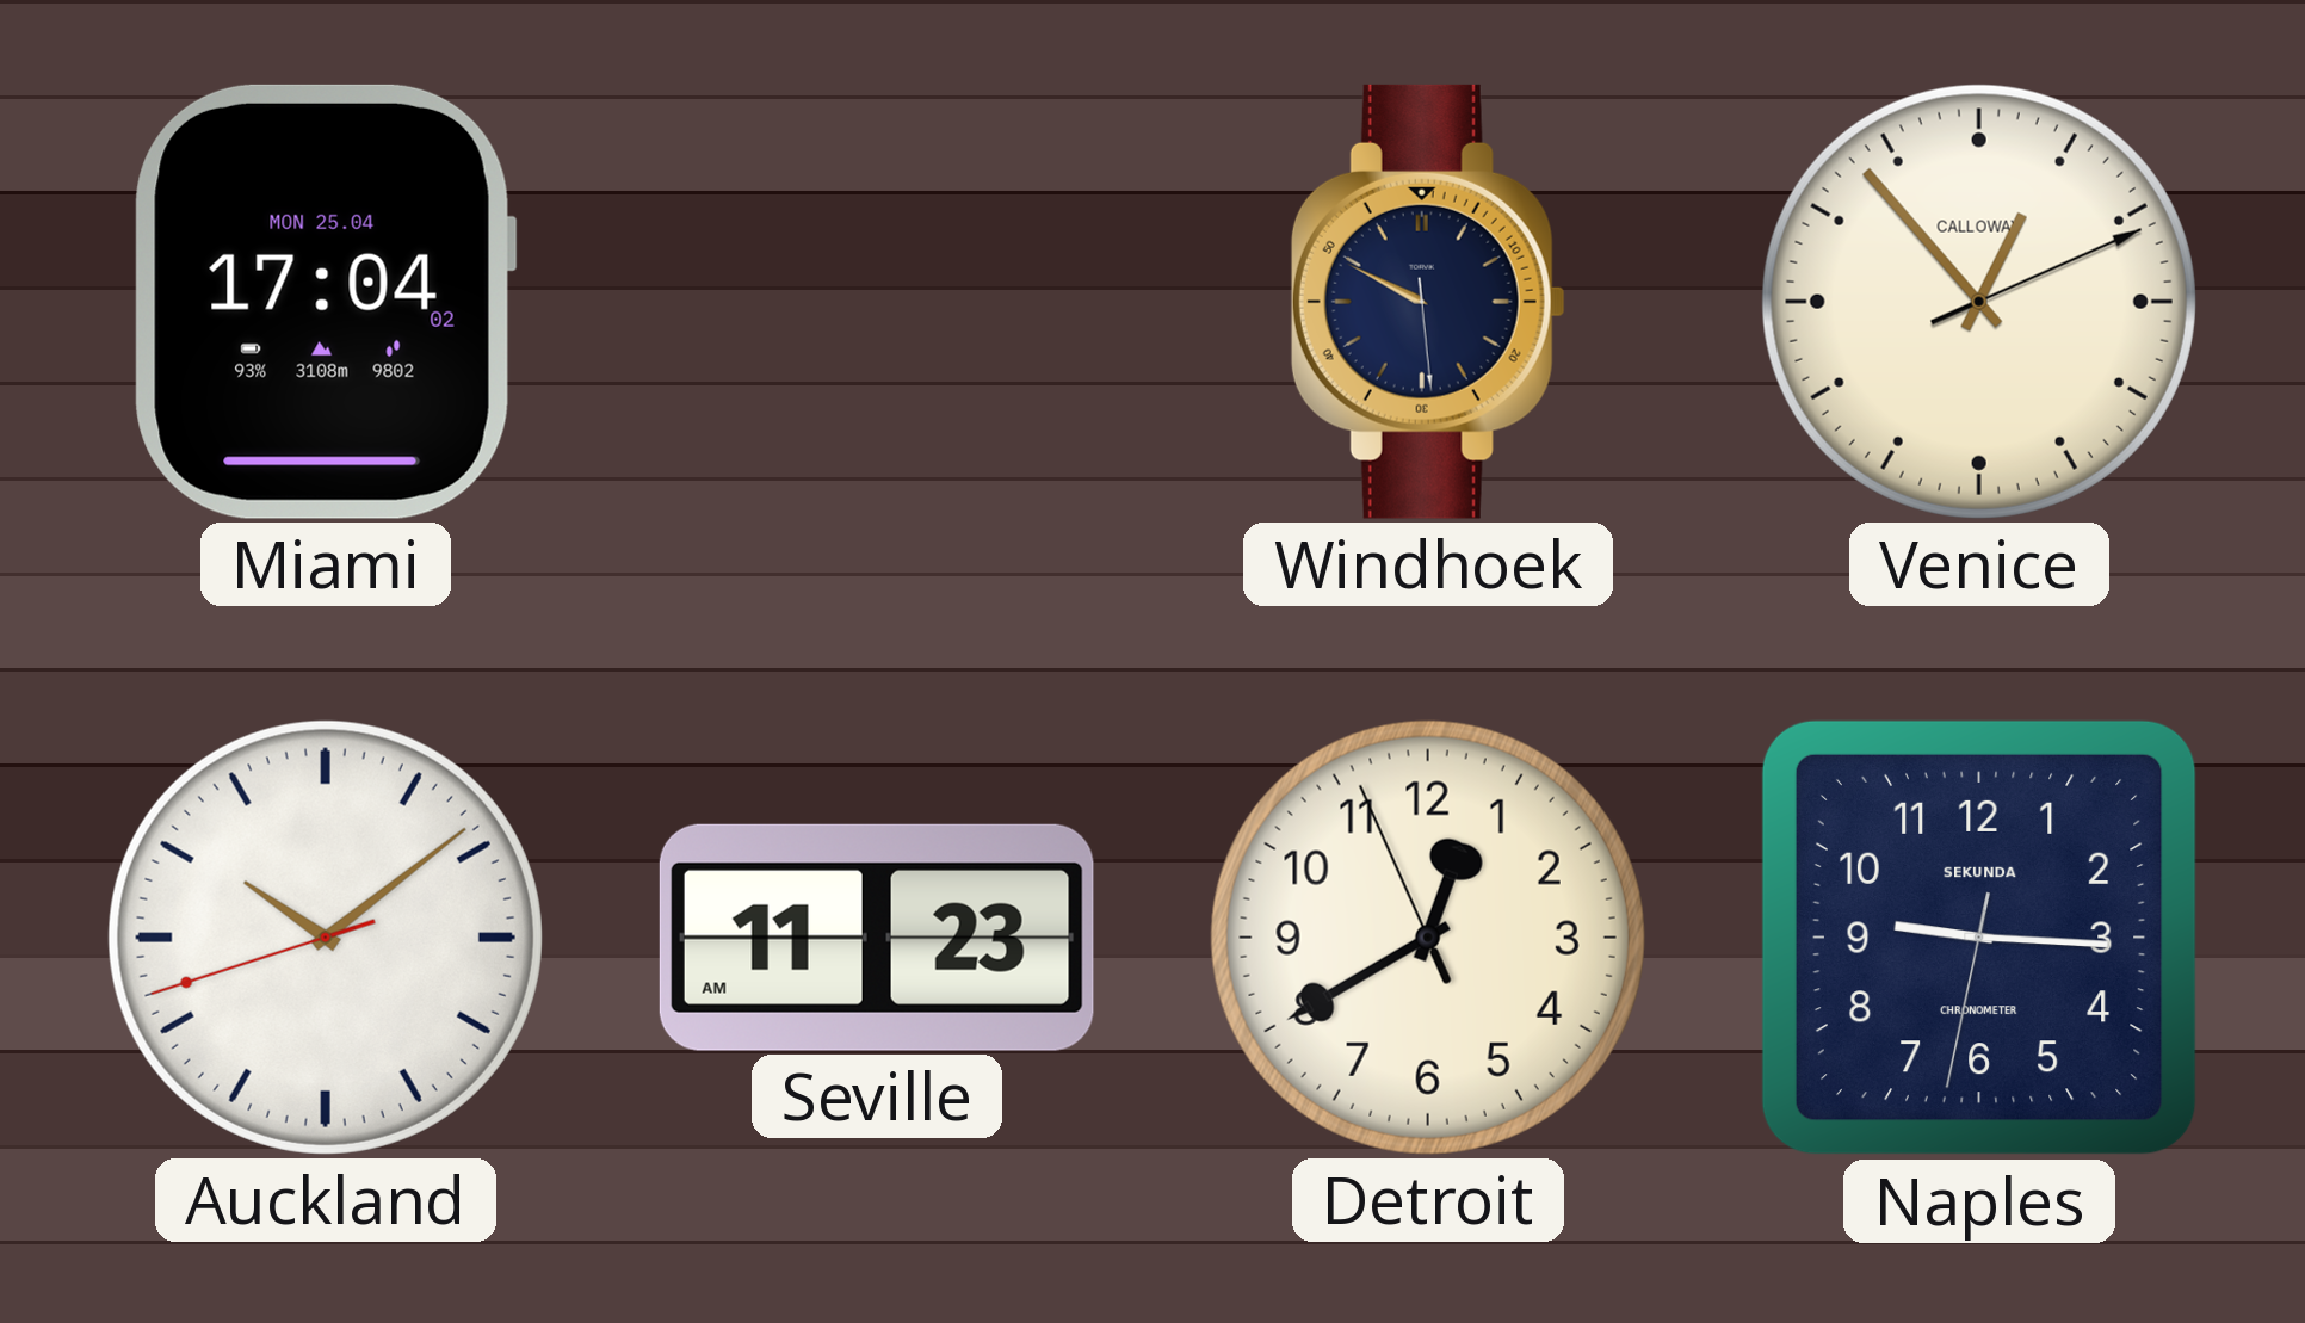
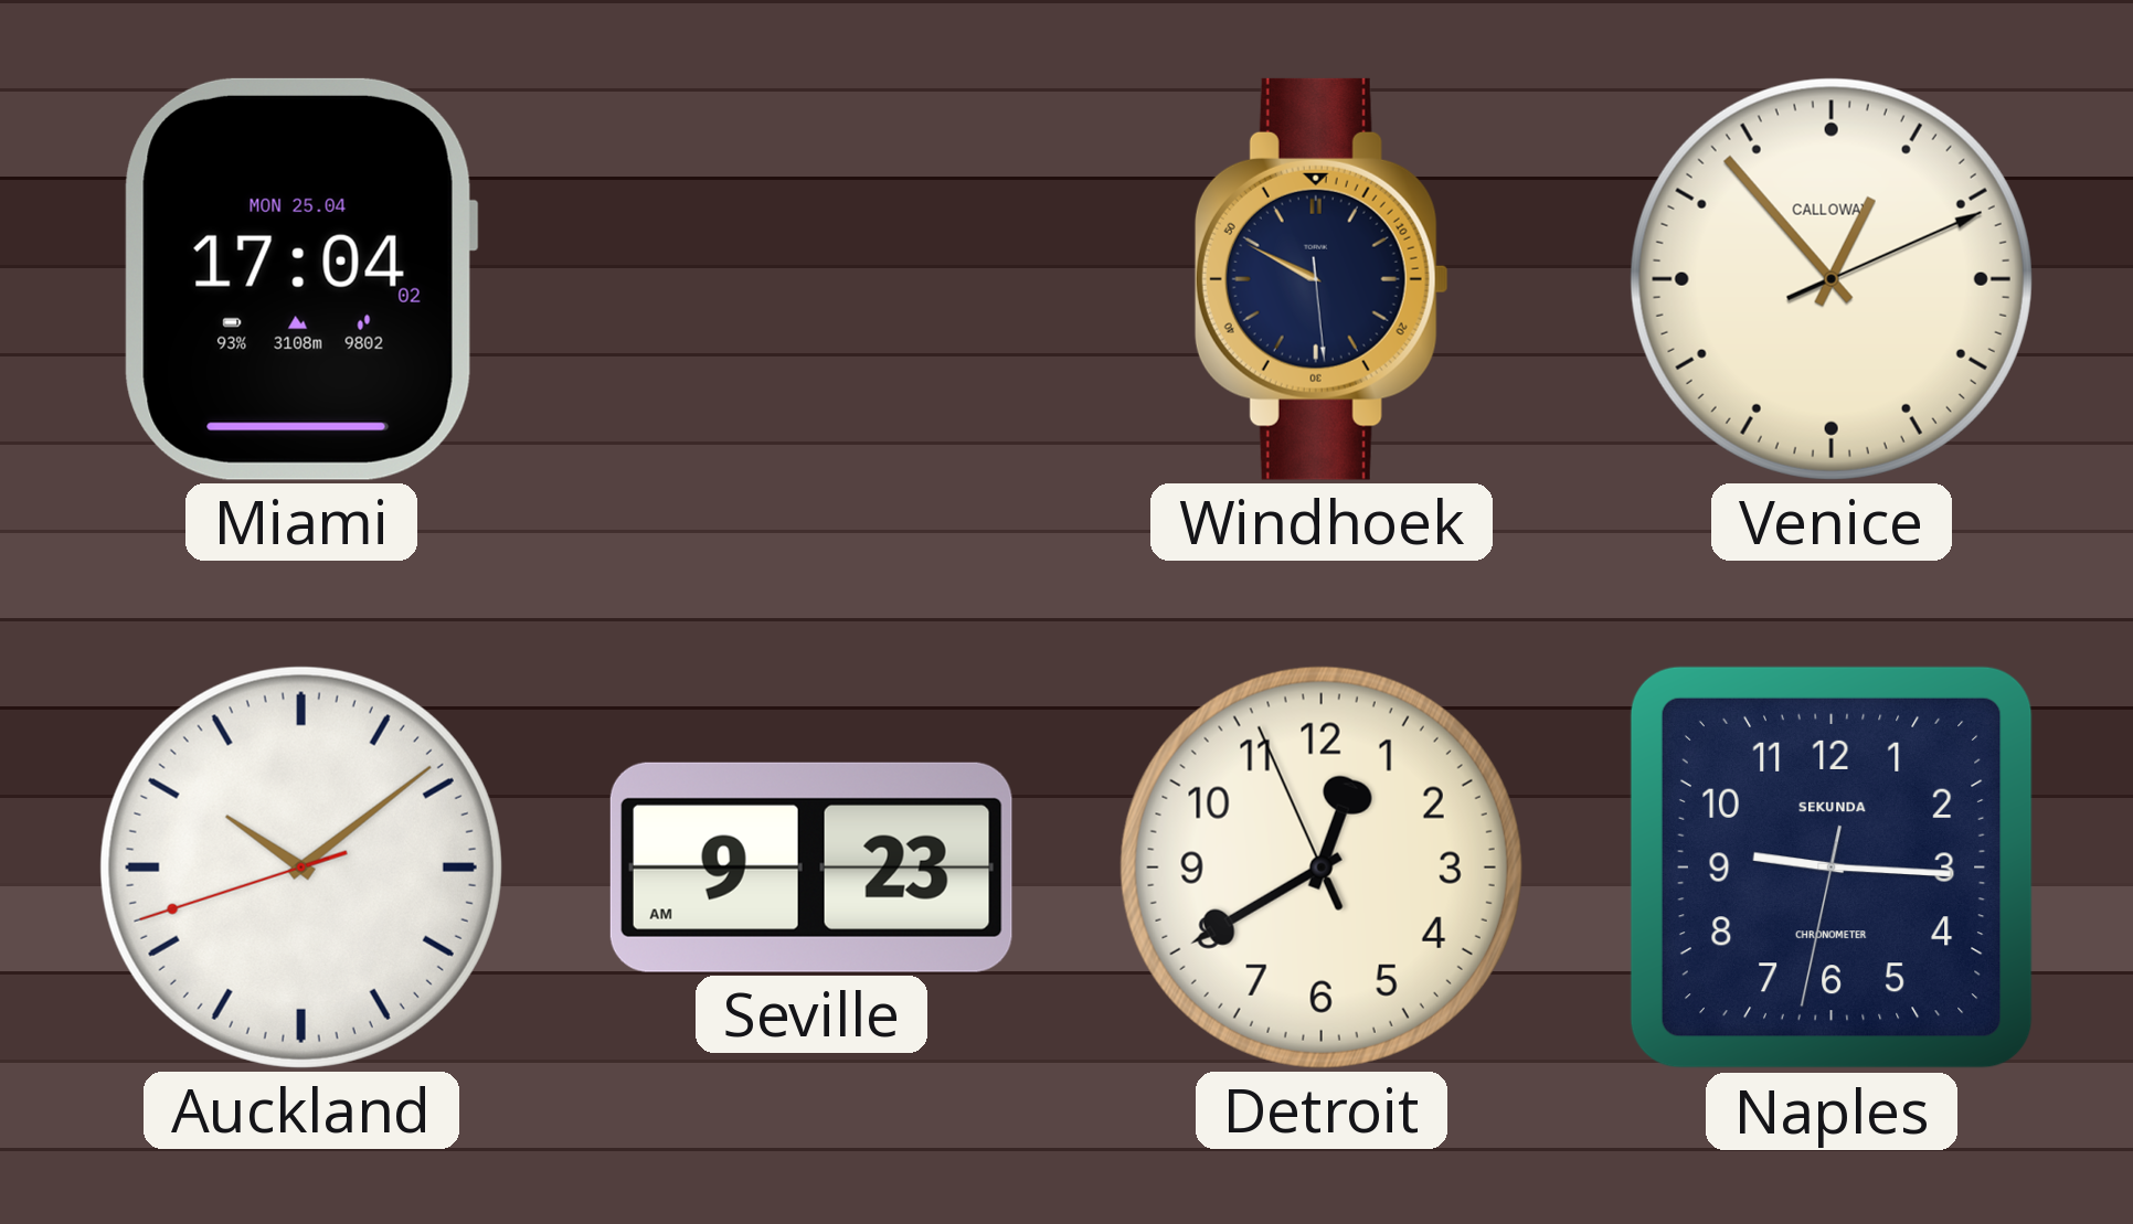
Seville: 11:23 -> 9:23
